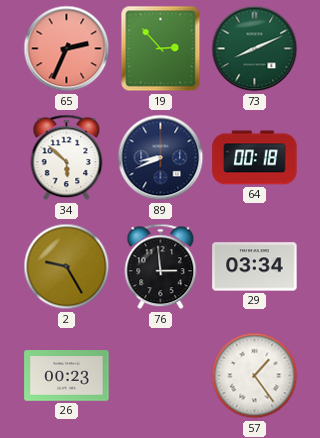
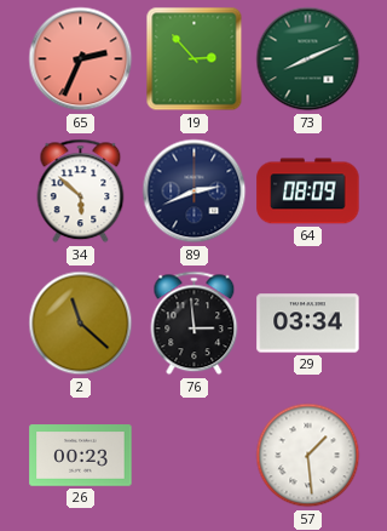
89: 8:41 -> 2:41
64: 00:18 -> 08:09
2: 9:25 -> 11:22
57: 1:24 -> 1:29
